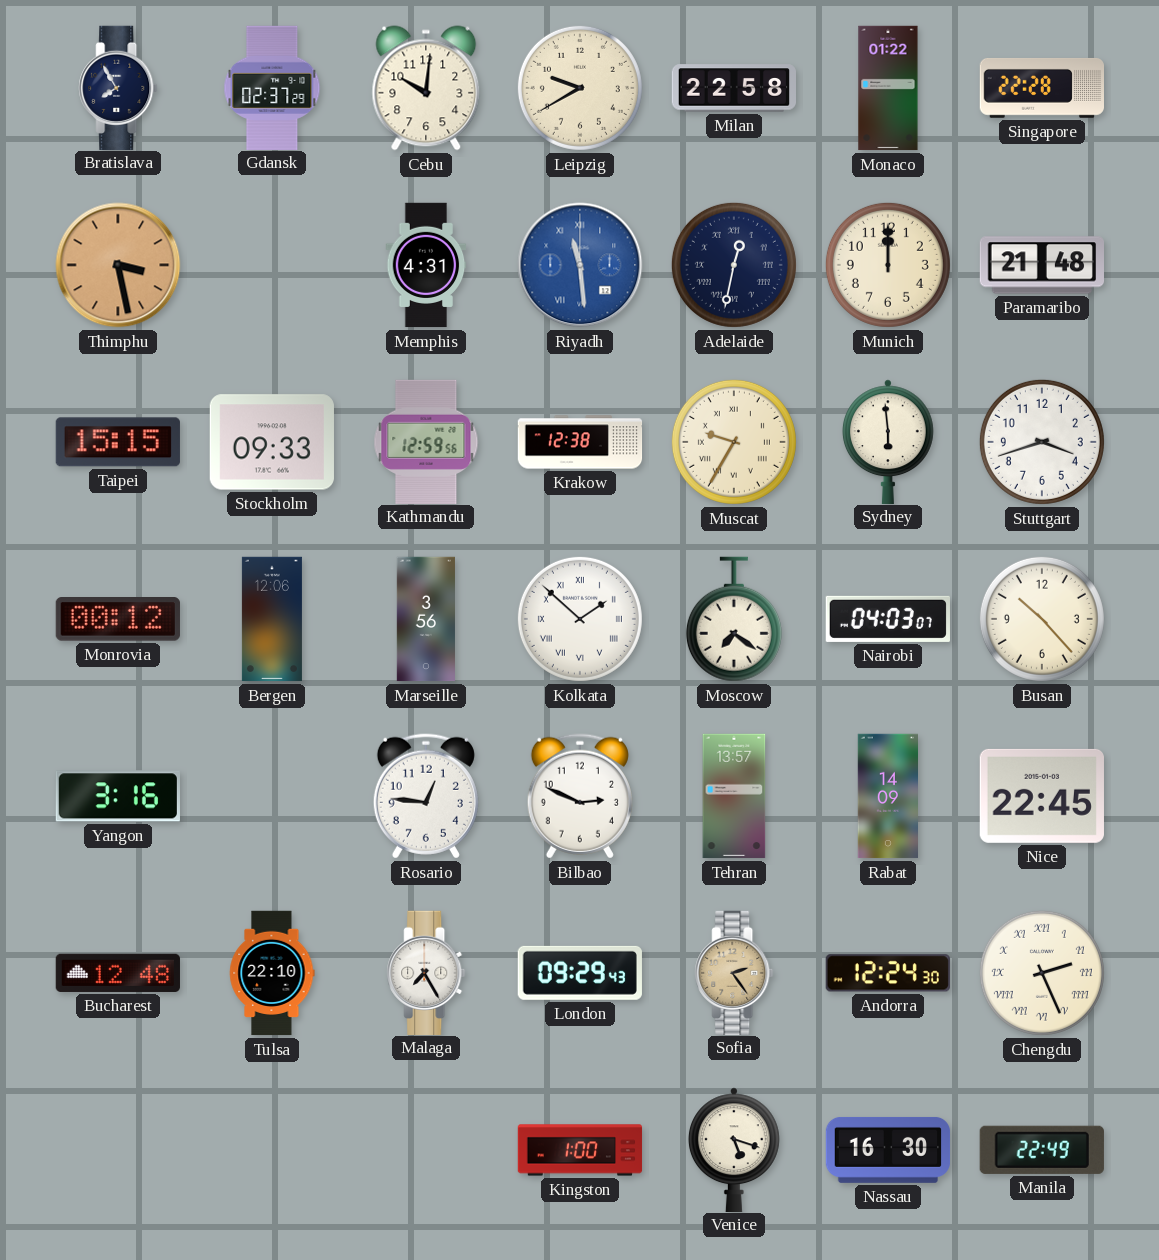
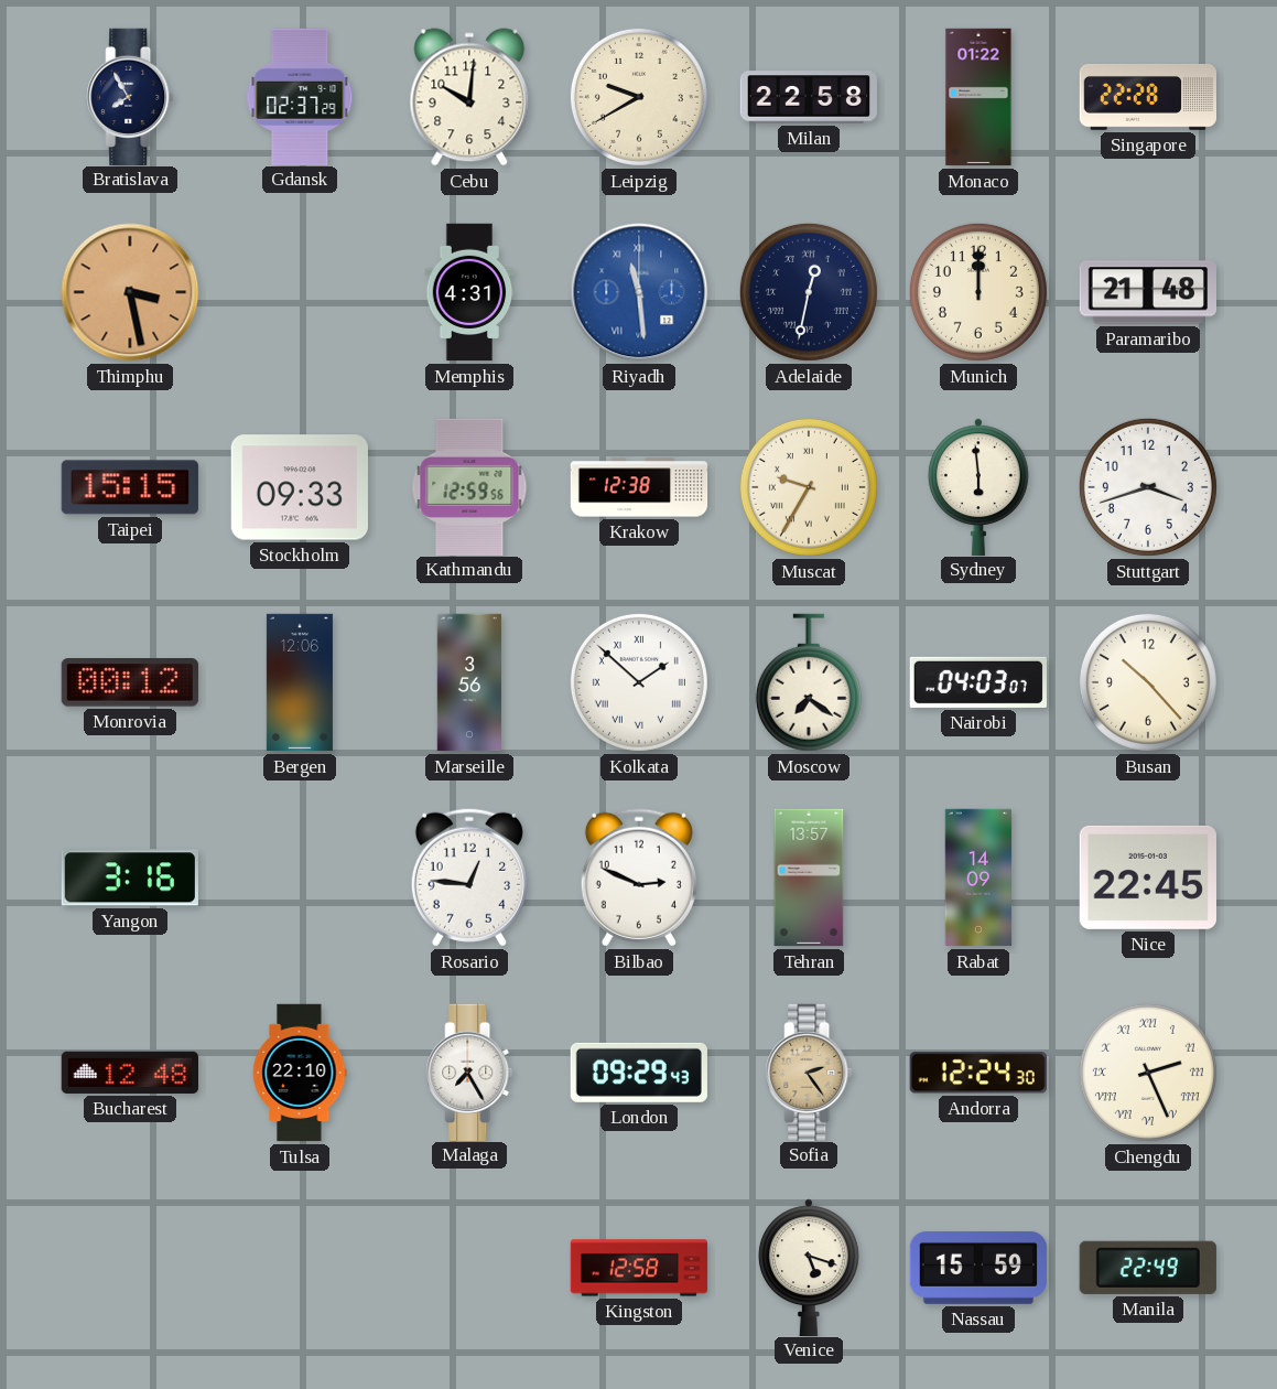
Kingston: 1:00 -> 12:58
Nassau: 16:30 -> 15:59
